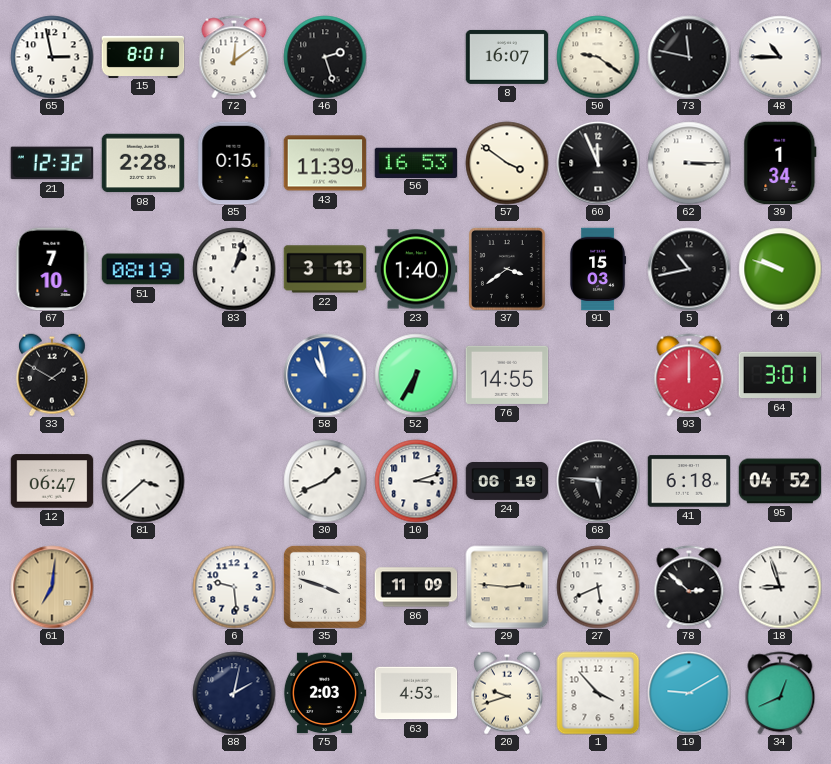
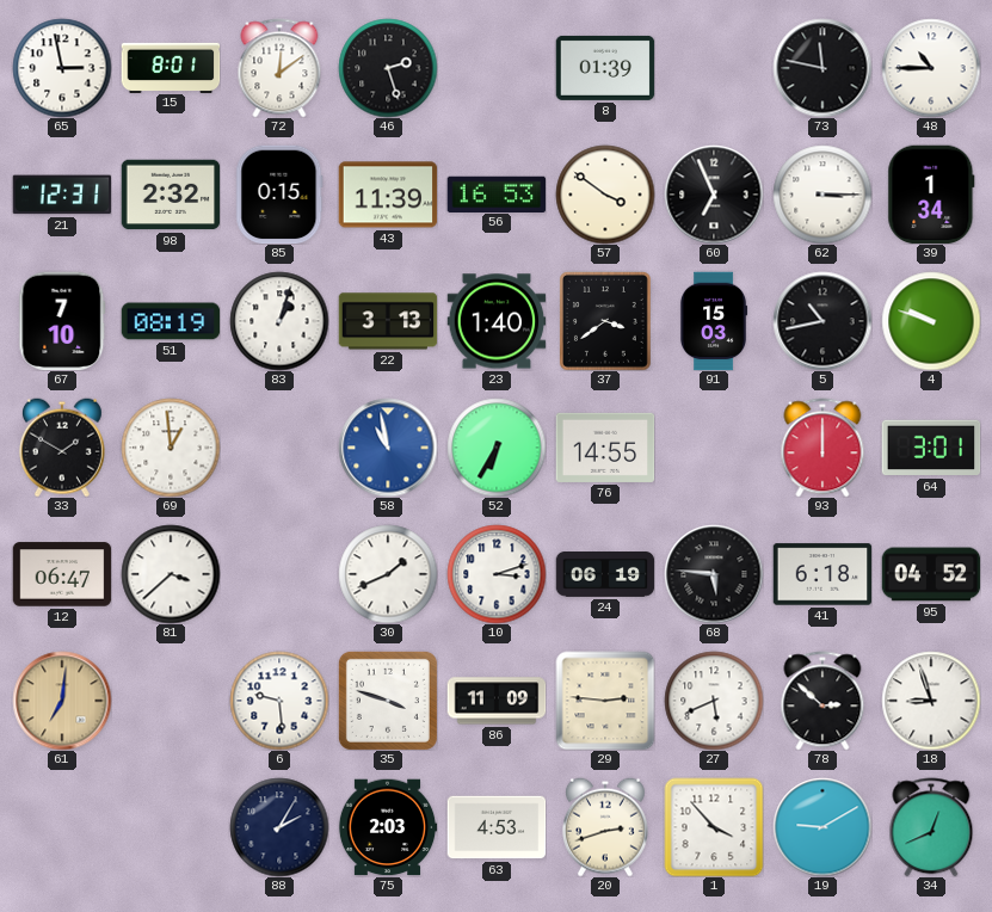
8: 16:07 -> 01:39
50: 9:21 -> none
21: 12:32 -> 12:31
98: 2:28 -> 2:32
60: 11:56 -> 6:56
69: none -> 12:59
88: 2:02 -> 2:05
20: 9:42 -> 2:42
